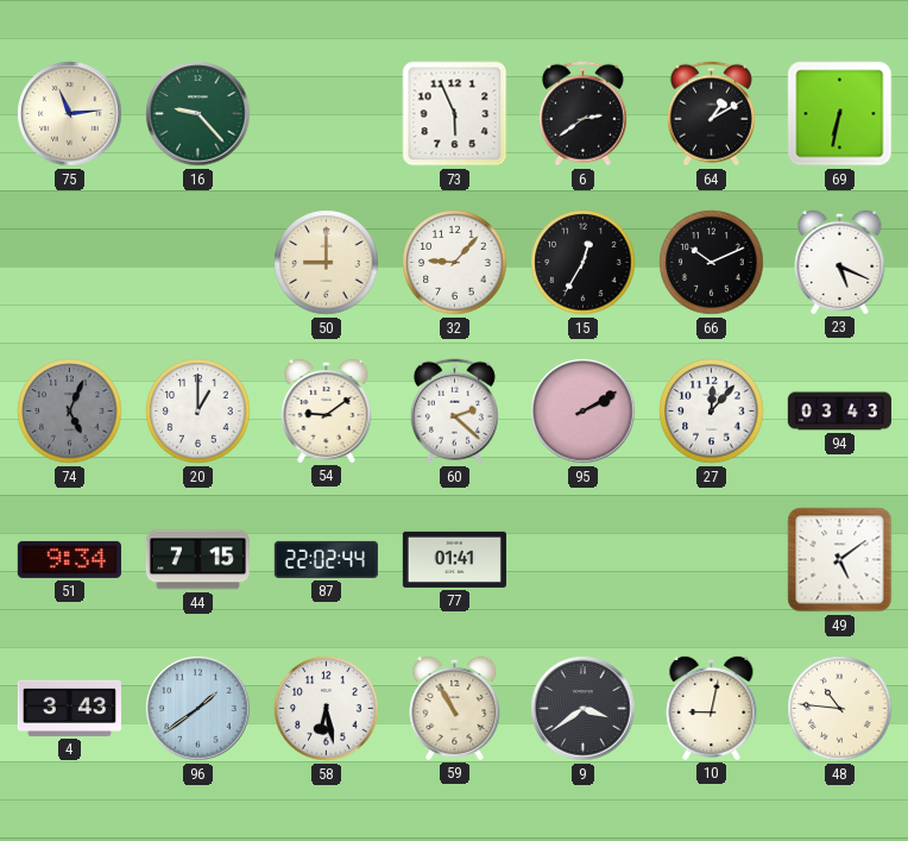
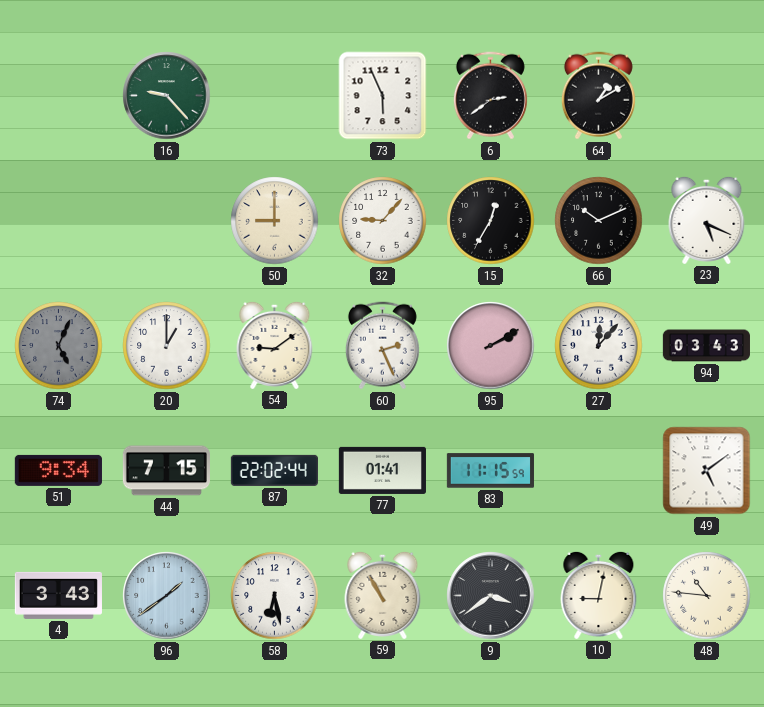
75: 11:14 -> none
69: 6:32 -> none
60: 2:22 -> 2:26
83: none -> 11:15
